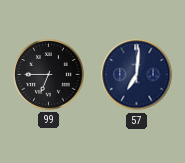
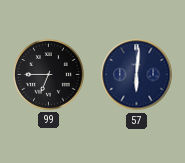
57: 7:01 -> 6:01
